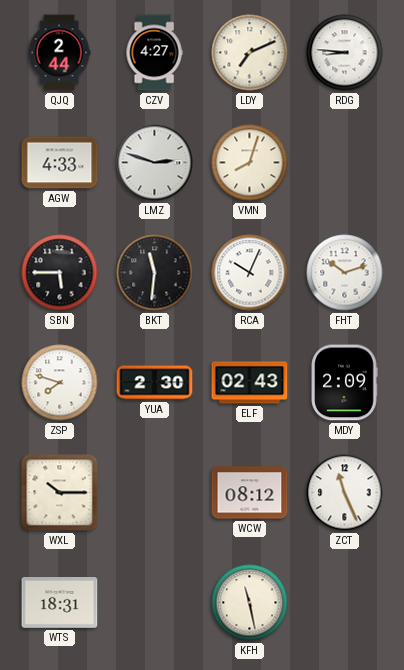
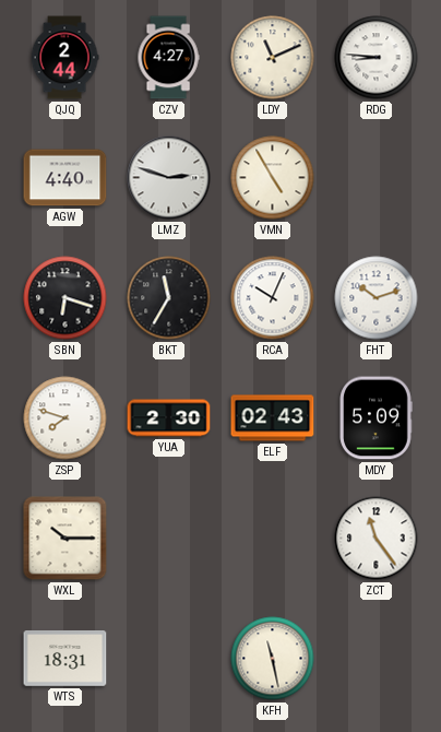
LDY: 7:11 -> 11:11
AGW: 4:33 -> 4:40
VMN: 8:03 -> 4:55
SBN: 5:45 -> 6:18
BKT: 11:31 -> 11:35
MDY: 2:09 -> 5:09
WCW: 08:12 -> none
ZCT: 11:26 -> 11:24
